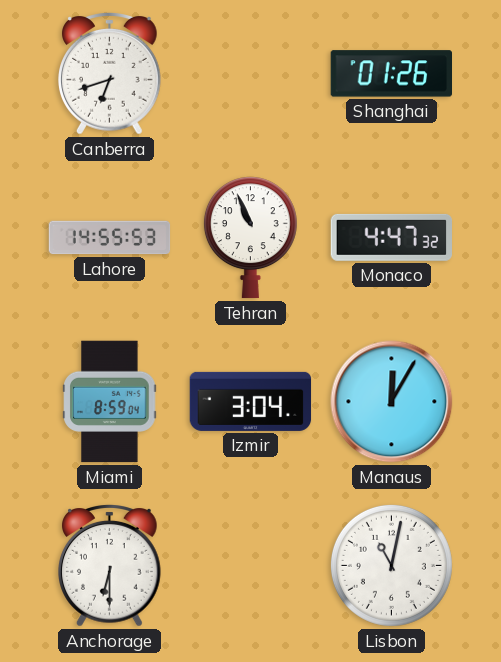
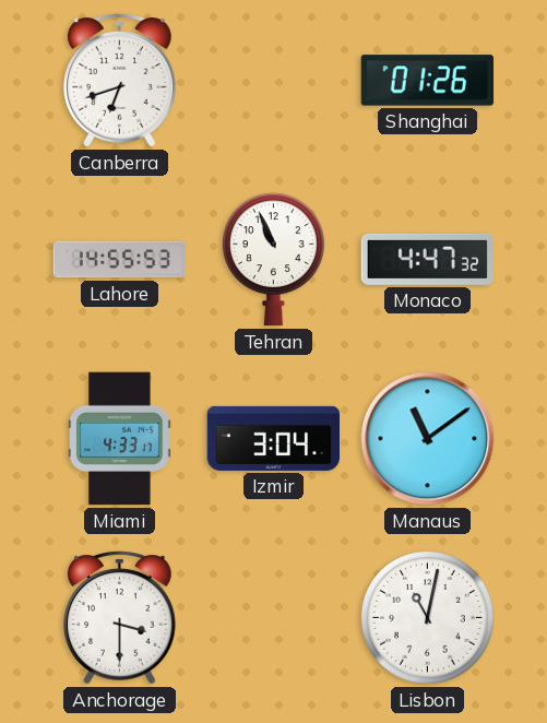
Miami: 8:59 -> 4:33
Manaus: 12:05 -> 11:09
Anchorage: 6:30 -> 3:30
